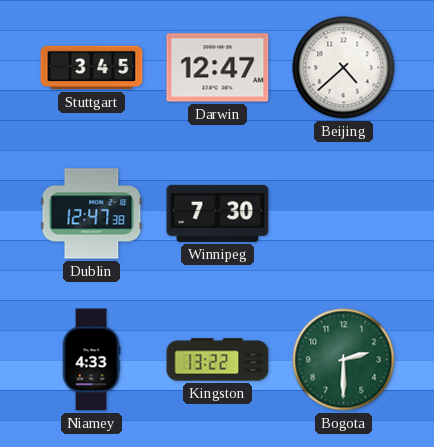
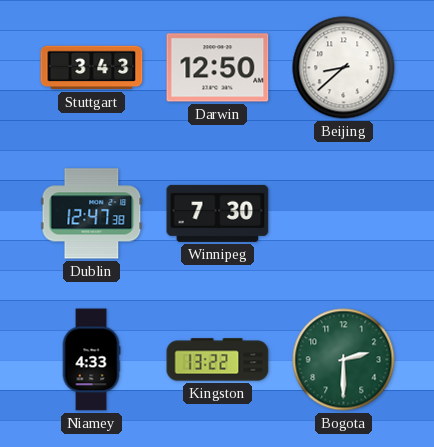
Stuttgart: 3:45 -> 3:43
Darwin: 12:47 -> 12:50
Beijing: 4:38 -> 8:38
